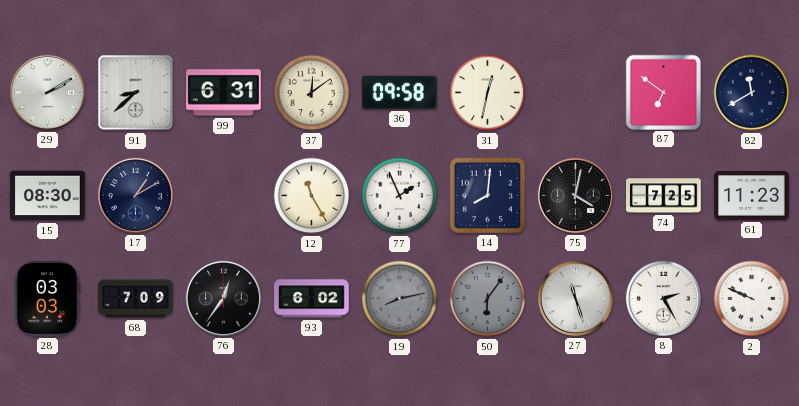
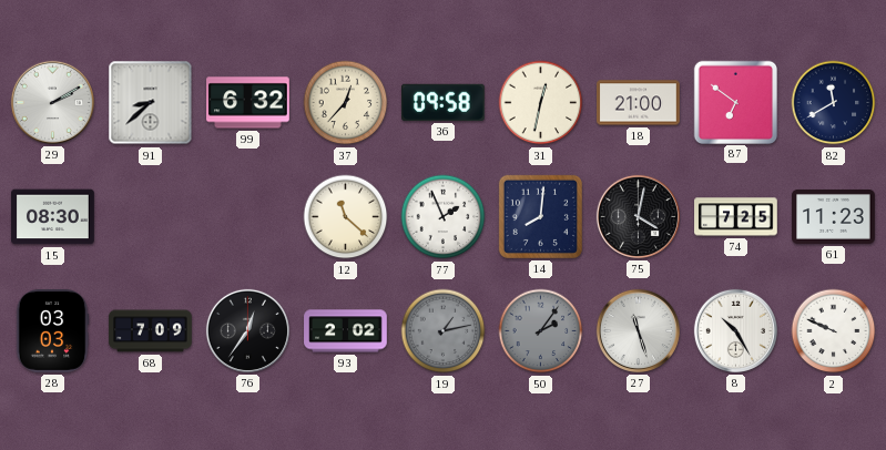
99: 6:31 -> 6:32
37: 12:09 -> 12:37
18: none -> 21:00
17: 1:10 -> none
12: 11:25 -> 11:22
93: 6:02 -> 2:02
19: 8:13 -> 1:13
50: 6:06 -> 2:06
8: 2:25 -> 10:25
